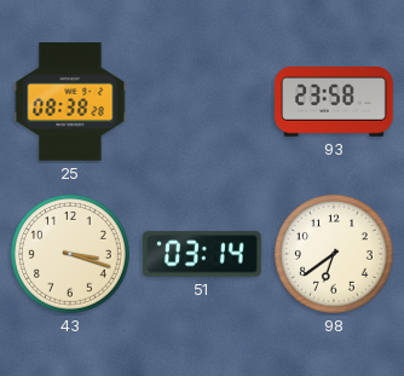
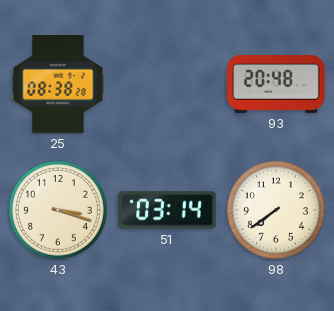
93: 23:58 -> 20:48
98: 6:39 -> 7:39
